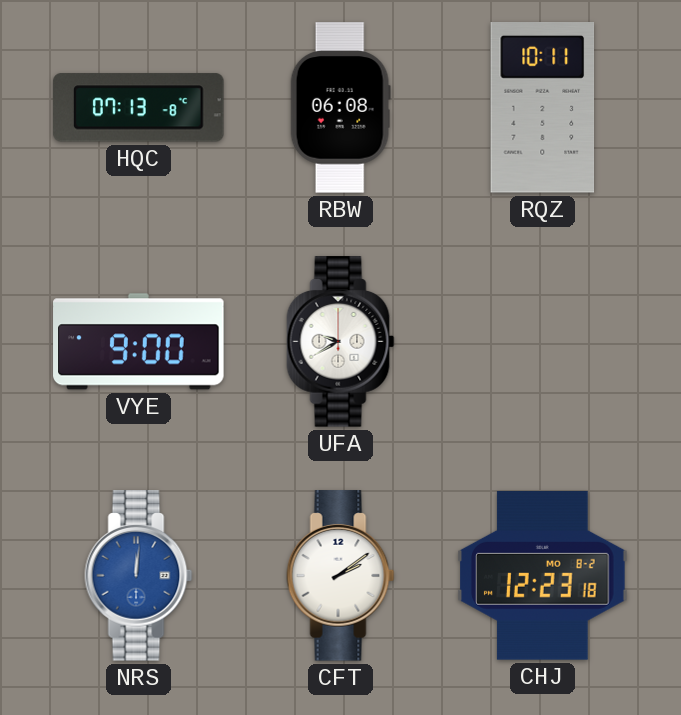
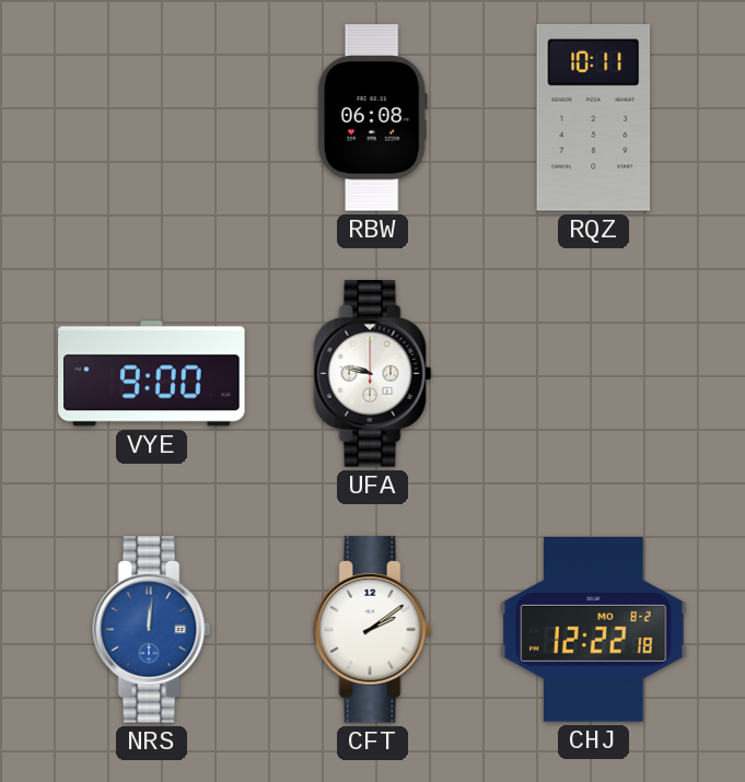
HQC: 07:13 -> none
UFA: 9:40 -> 9:47
CHJ: 12:23 -> 12:22
